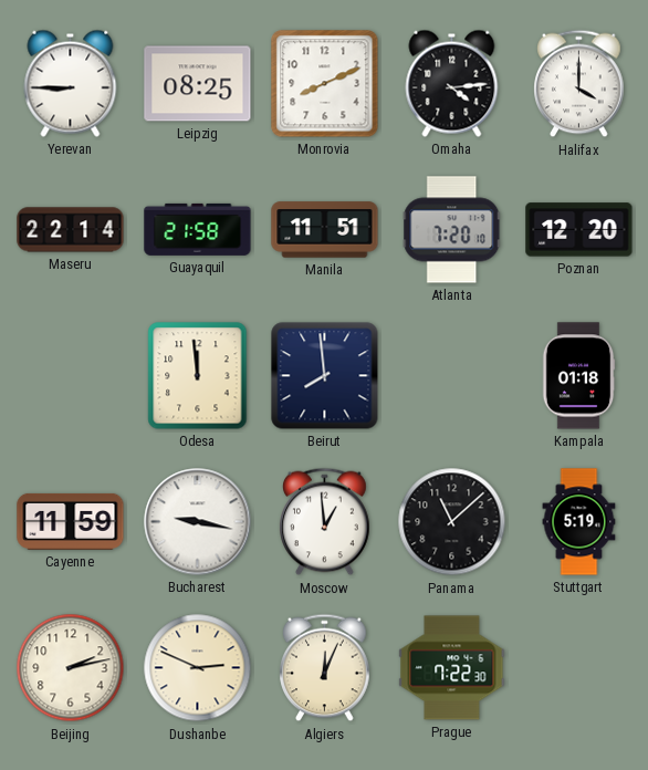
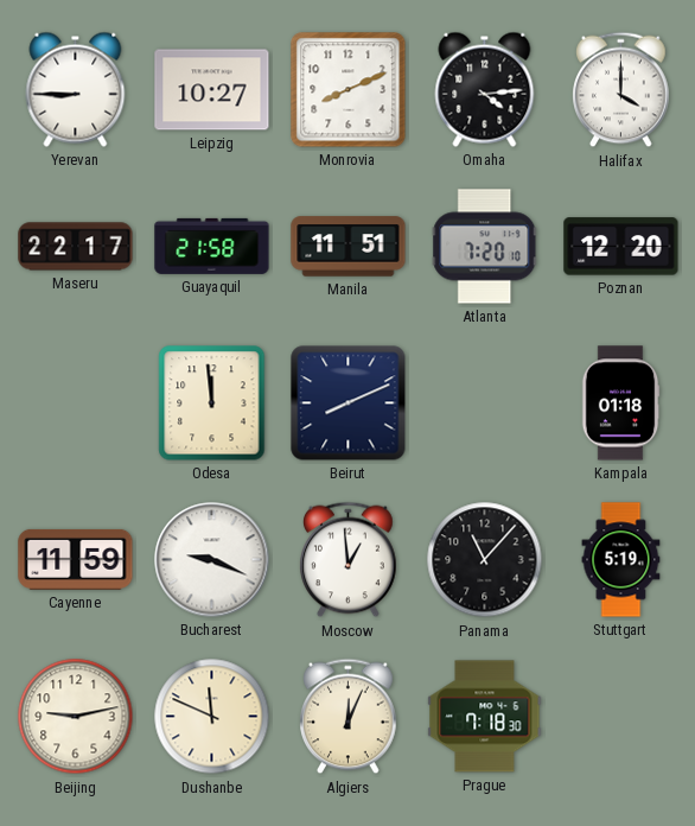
Leipzig: 08:25 -> 10:27
Maseru: 22:14 -> 22:17
Beirut: 7:59 -> 8:11
Bucharest: 9:17 -> 9:19
Panama: 11:08 -> 11:07
Beijing: 2:13 -> 9:13
Dushanbe: 2:49 -> 11:49
Prague: 7:22 -> 7:18
